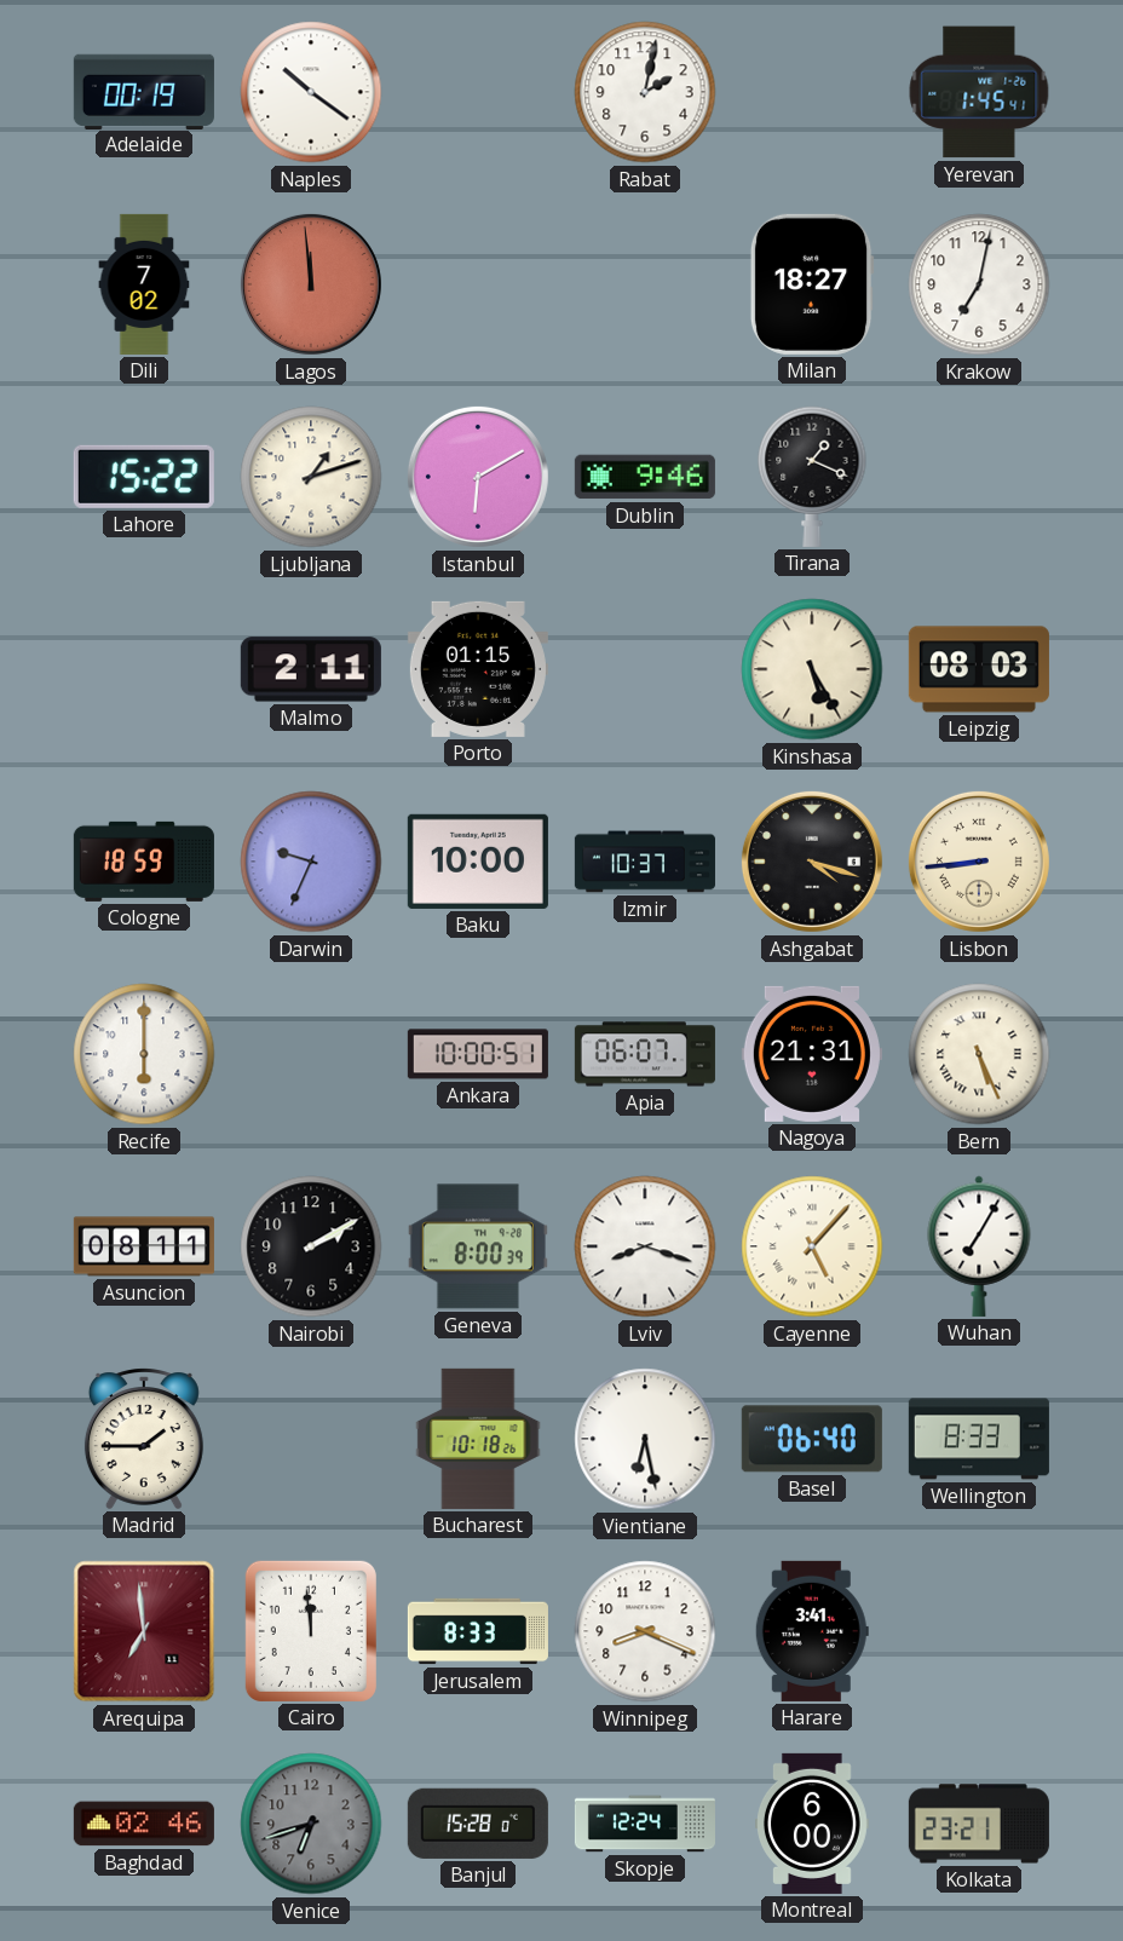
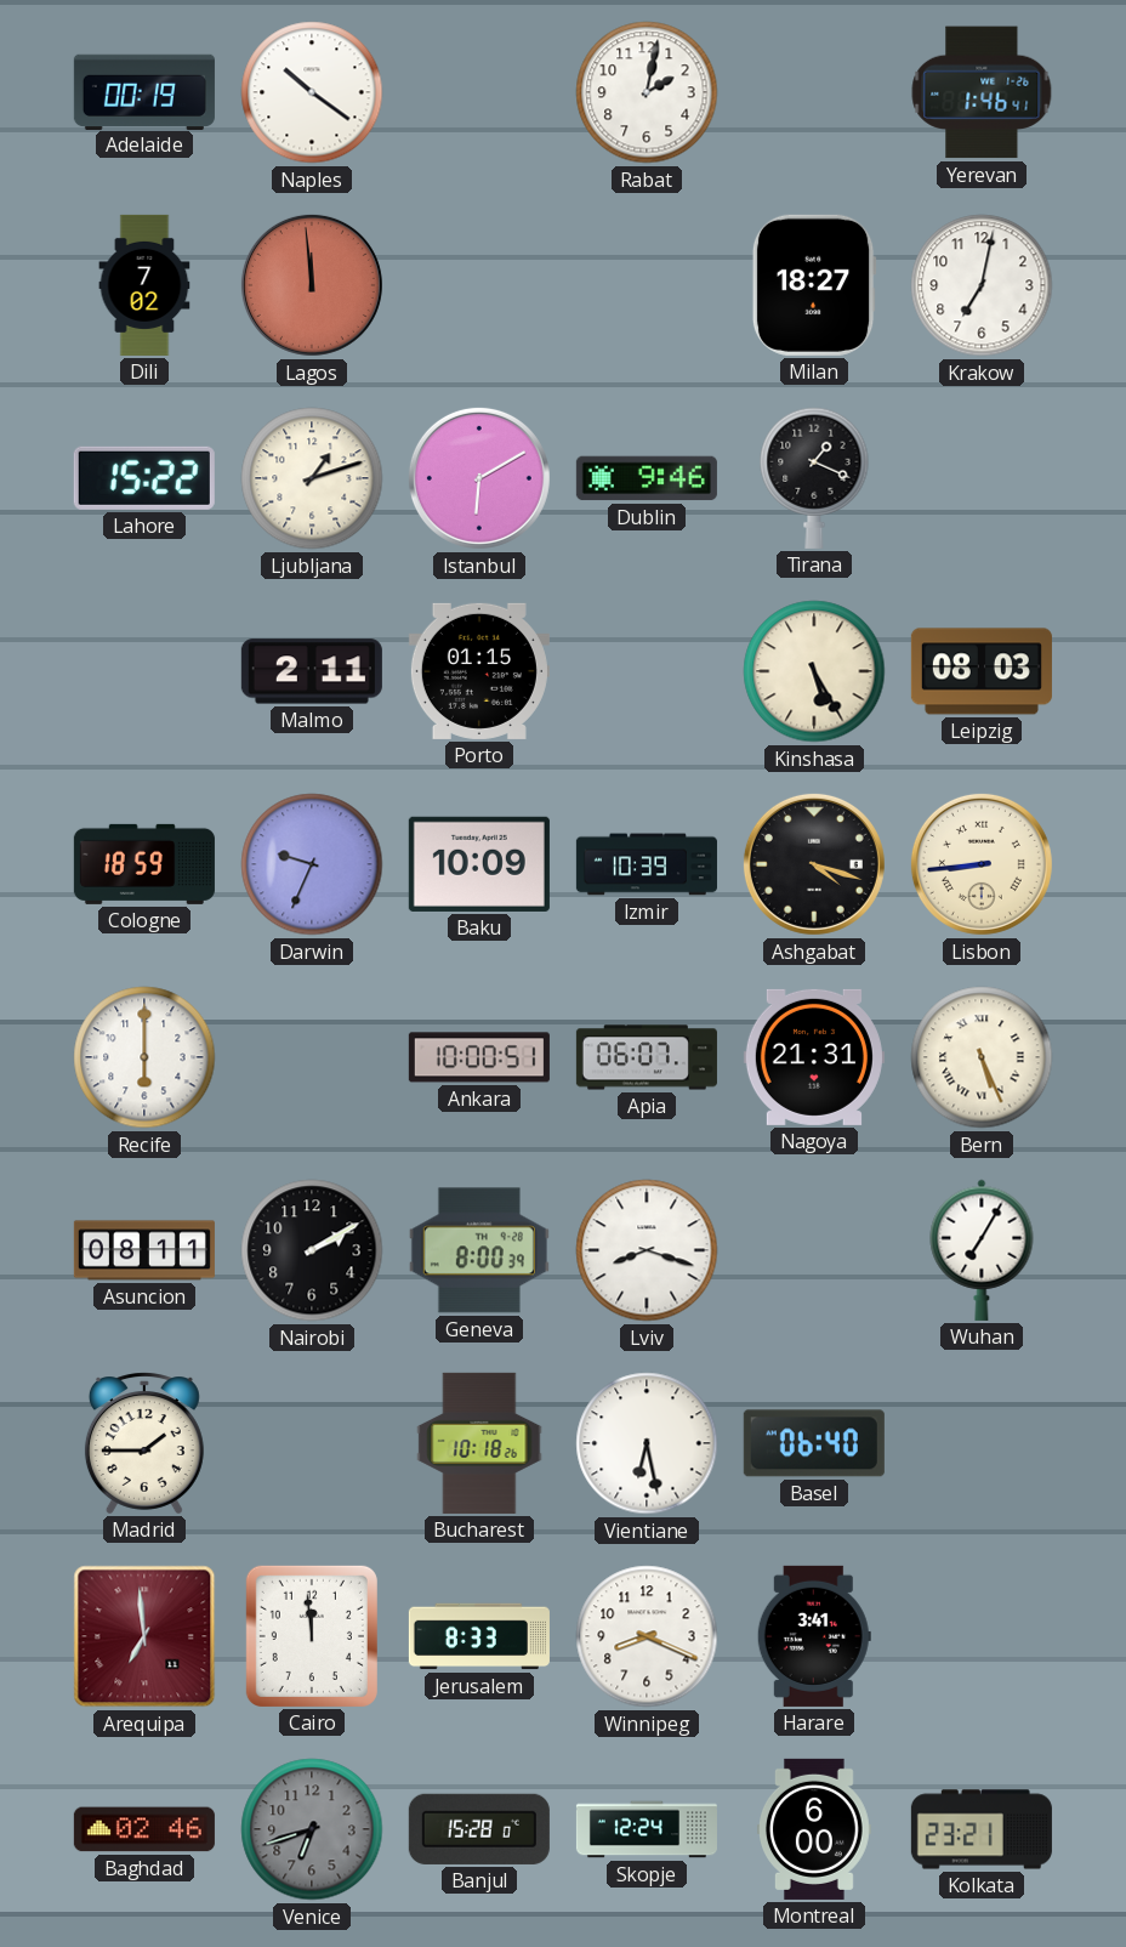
Yerevan: 1:45 -> 1:46
Baku: 10:00 -> 10:09
Izmir: 10:37 -> 10:39
Cayenne: 5:07 -> none
Wellington: 8:33 -> none
